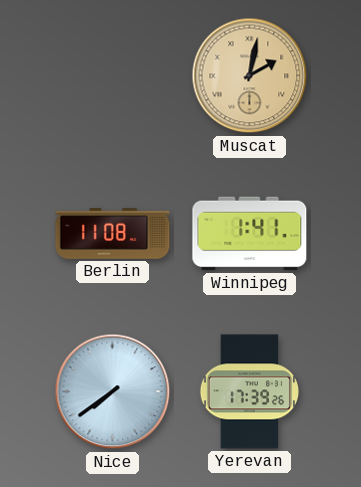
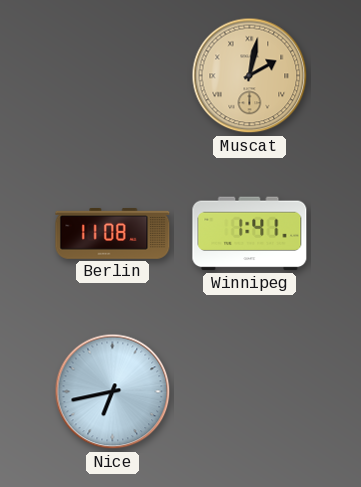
Nice: 7:39 -> 6:43
Yerevan: 17:39 -> none
